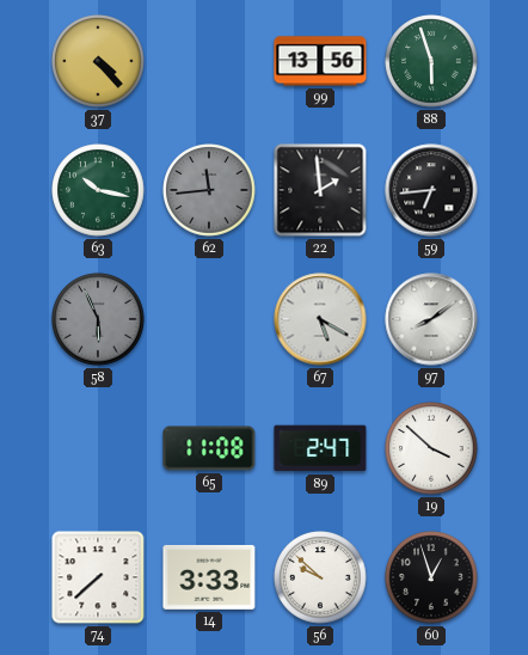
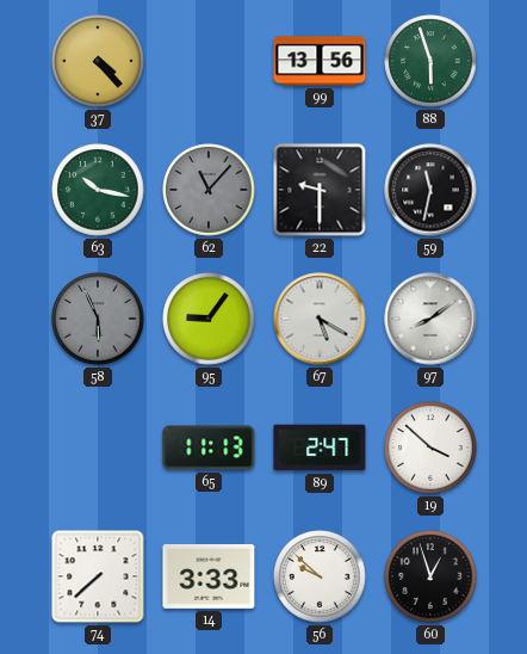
62: 11:44 -> 11:07
22: 1:59 -> 9:30
59: 6:44 -> 11:32
95: none -> 9:06
65: 11:08 -> 11:13
